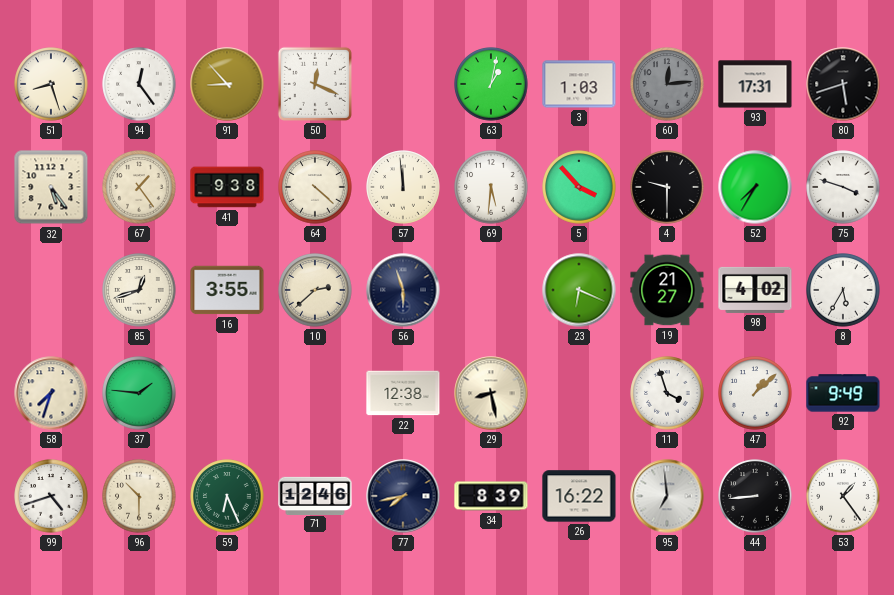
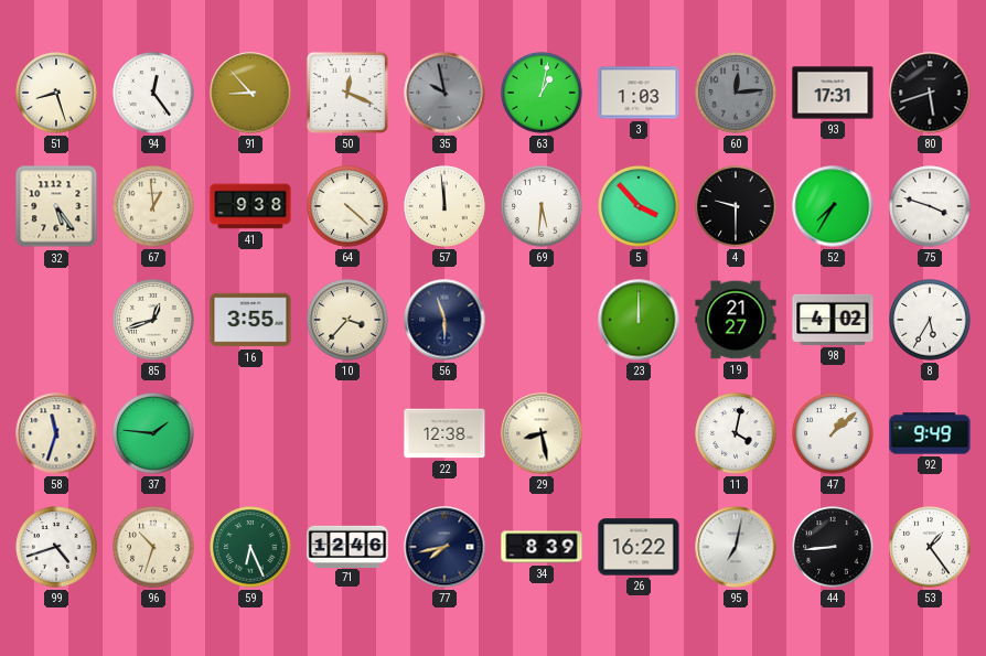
35: none -> 9:58
67: 1:24 -> 12:59
10: 2:38 -> 3:37
23: 6:19 -> 12:00
58: 7:33 -> 11:33
11: 3:57 -> 4:02
96: 10:30 -> 10:33
95: 6:59 -> 7:02
